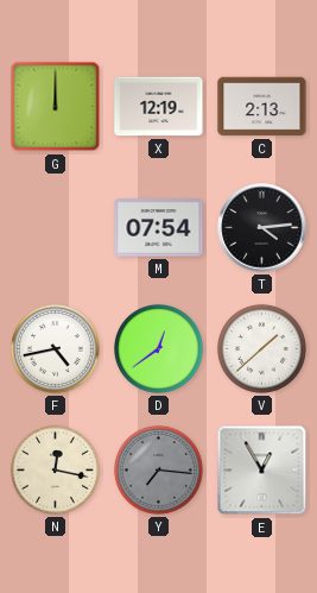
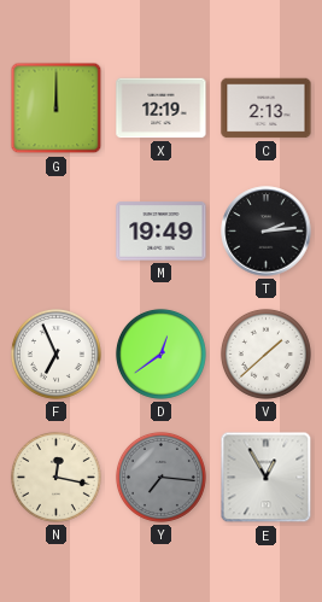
M: 07:54 -> 19:49
T: 4:14 -> 2:14
F: 4:43 -> 6:56
